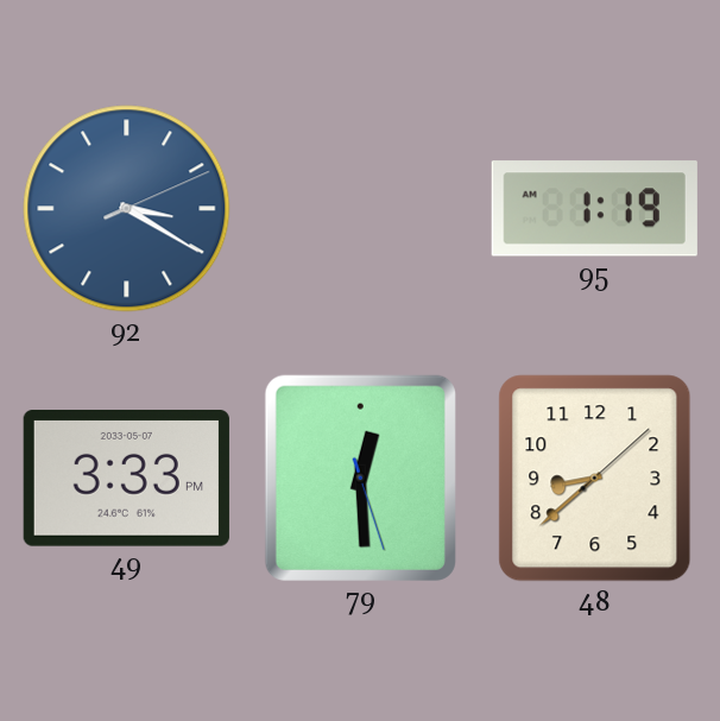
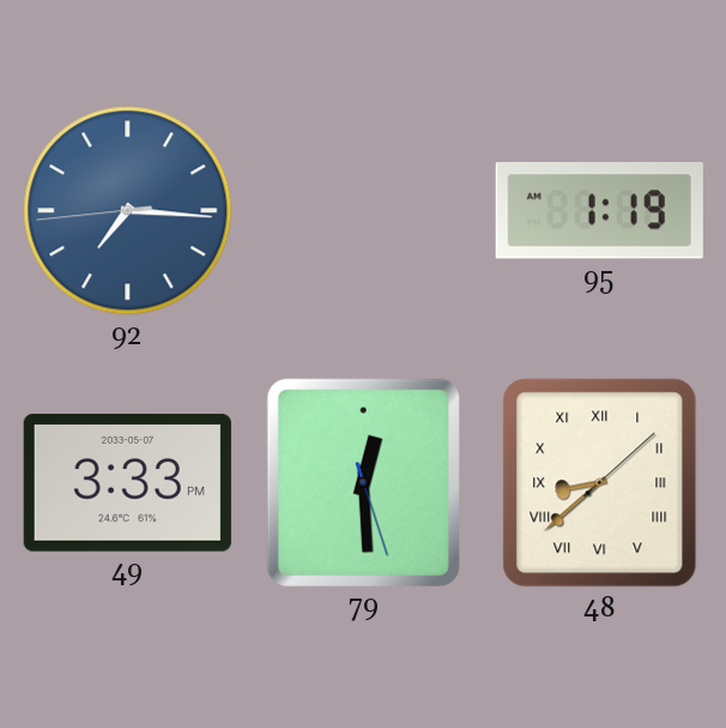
92: 3:20 -> 7:15
48 numerals: Arabic -> Roman
